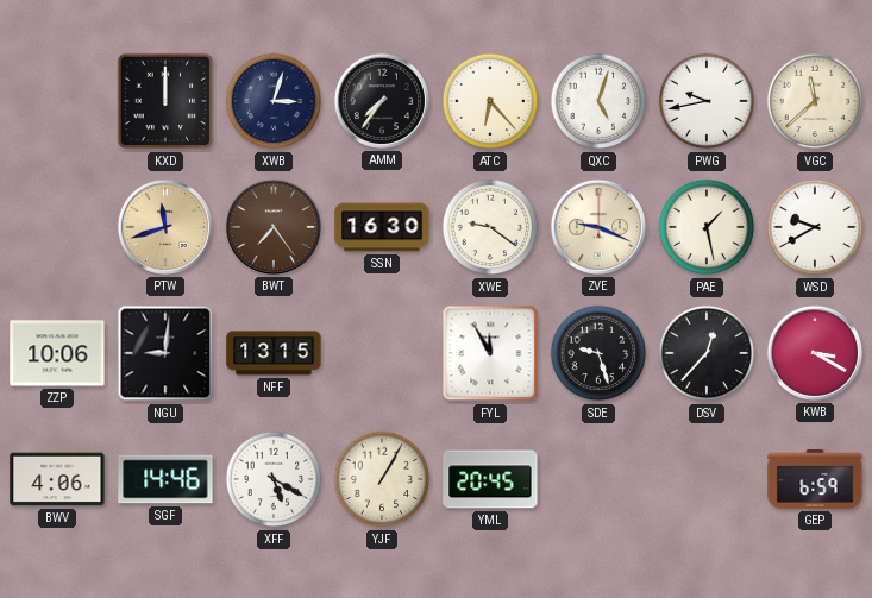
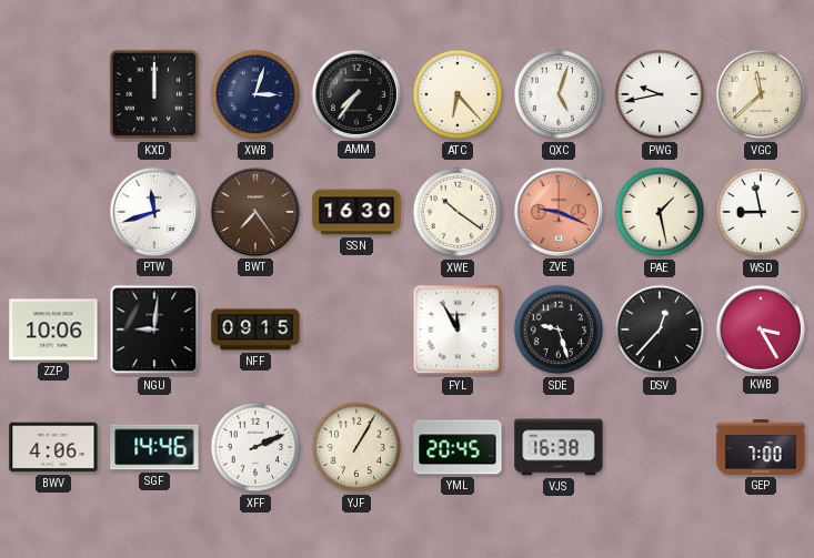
PTW dial: champagne -> white
XWE: 9:21 -> 10:21
ZVE dial: cream -> salmon
WSD: 9:40 -> 8:58
NFF: 13:15 -> 09:15
KWB: 3:20 -> 3:25
XFF: 5:20 -> 2:11
VJS: none -> 16:38
GEP: 6:59 -> 7:00
